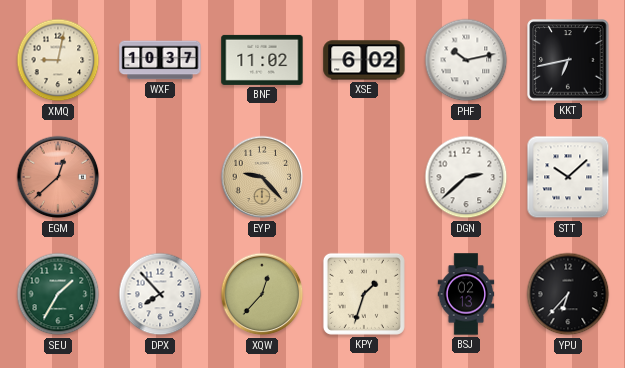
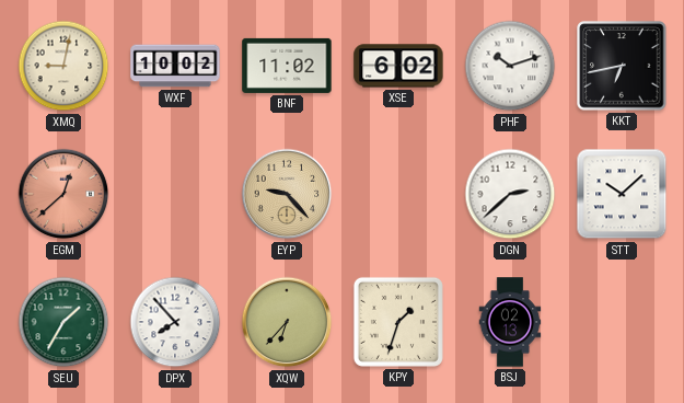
WXF: 10:37 -> 10:02
PHF: 10:13 -> 10:12
XQW: 12:37 -> 6:37
YPU: 6:37 -> none
